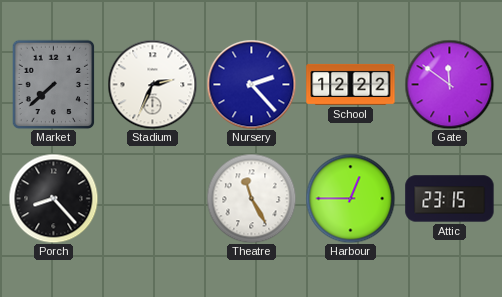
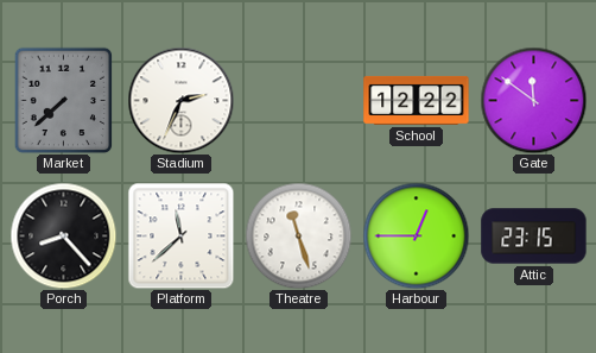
Nursery: 2:23 -> none
Platform: none -> 11:38
Theatre: 11:25 -> 11:27
